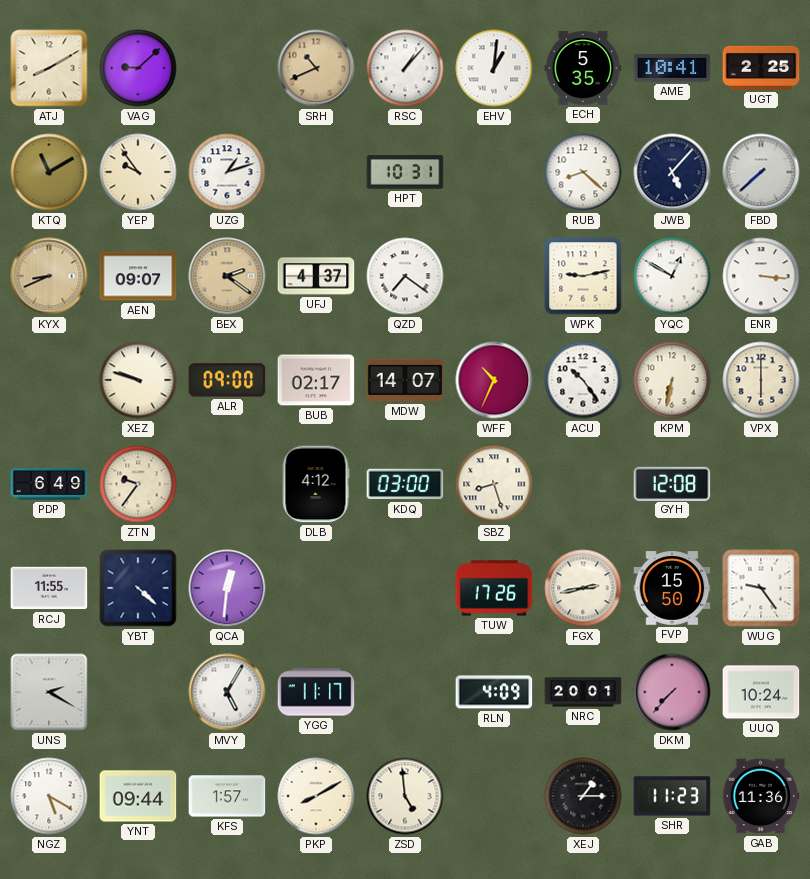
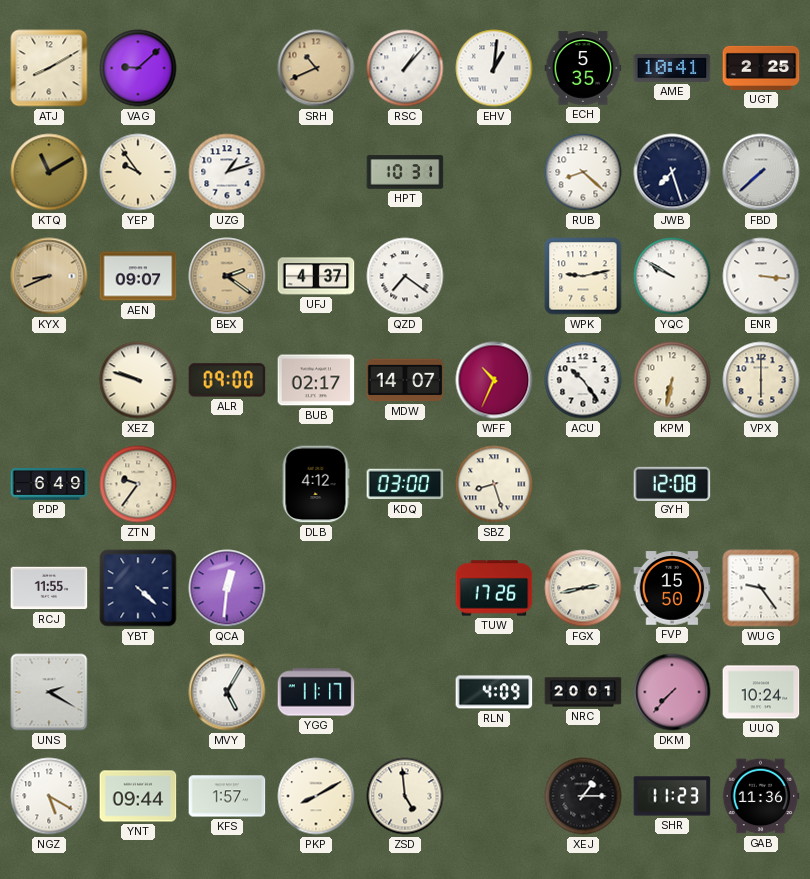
JWB: 5:07 -> 7:27
YQC: 12:50 -> 9:50
